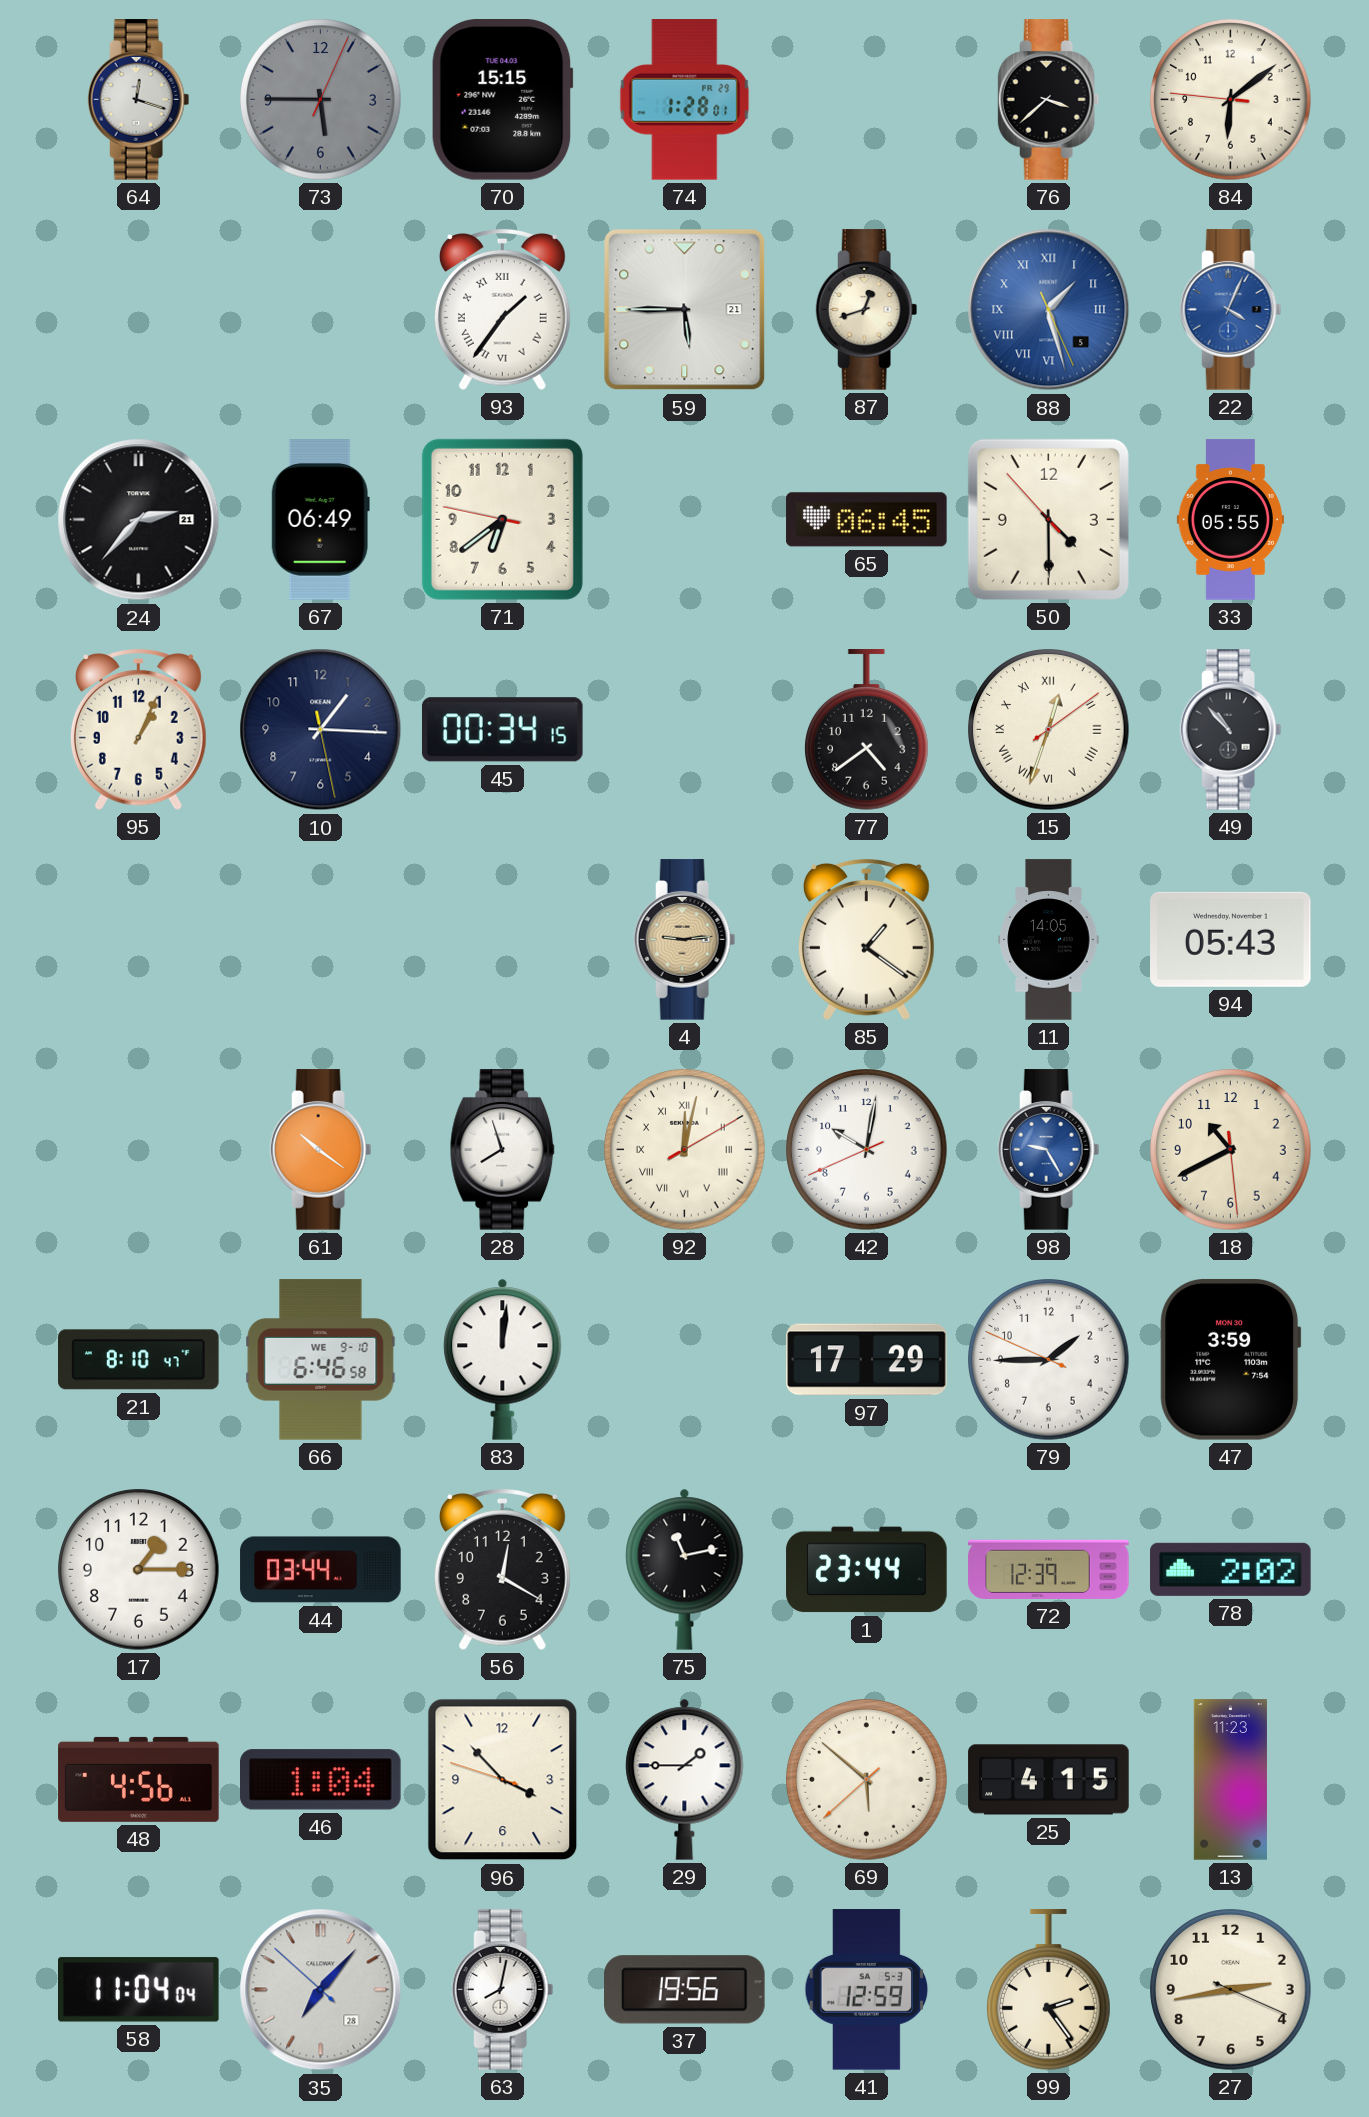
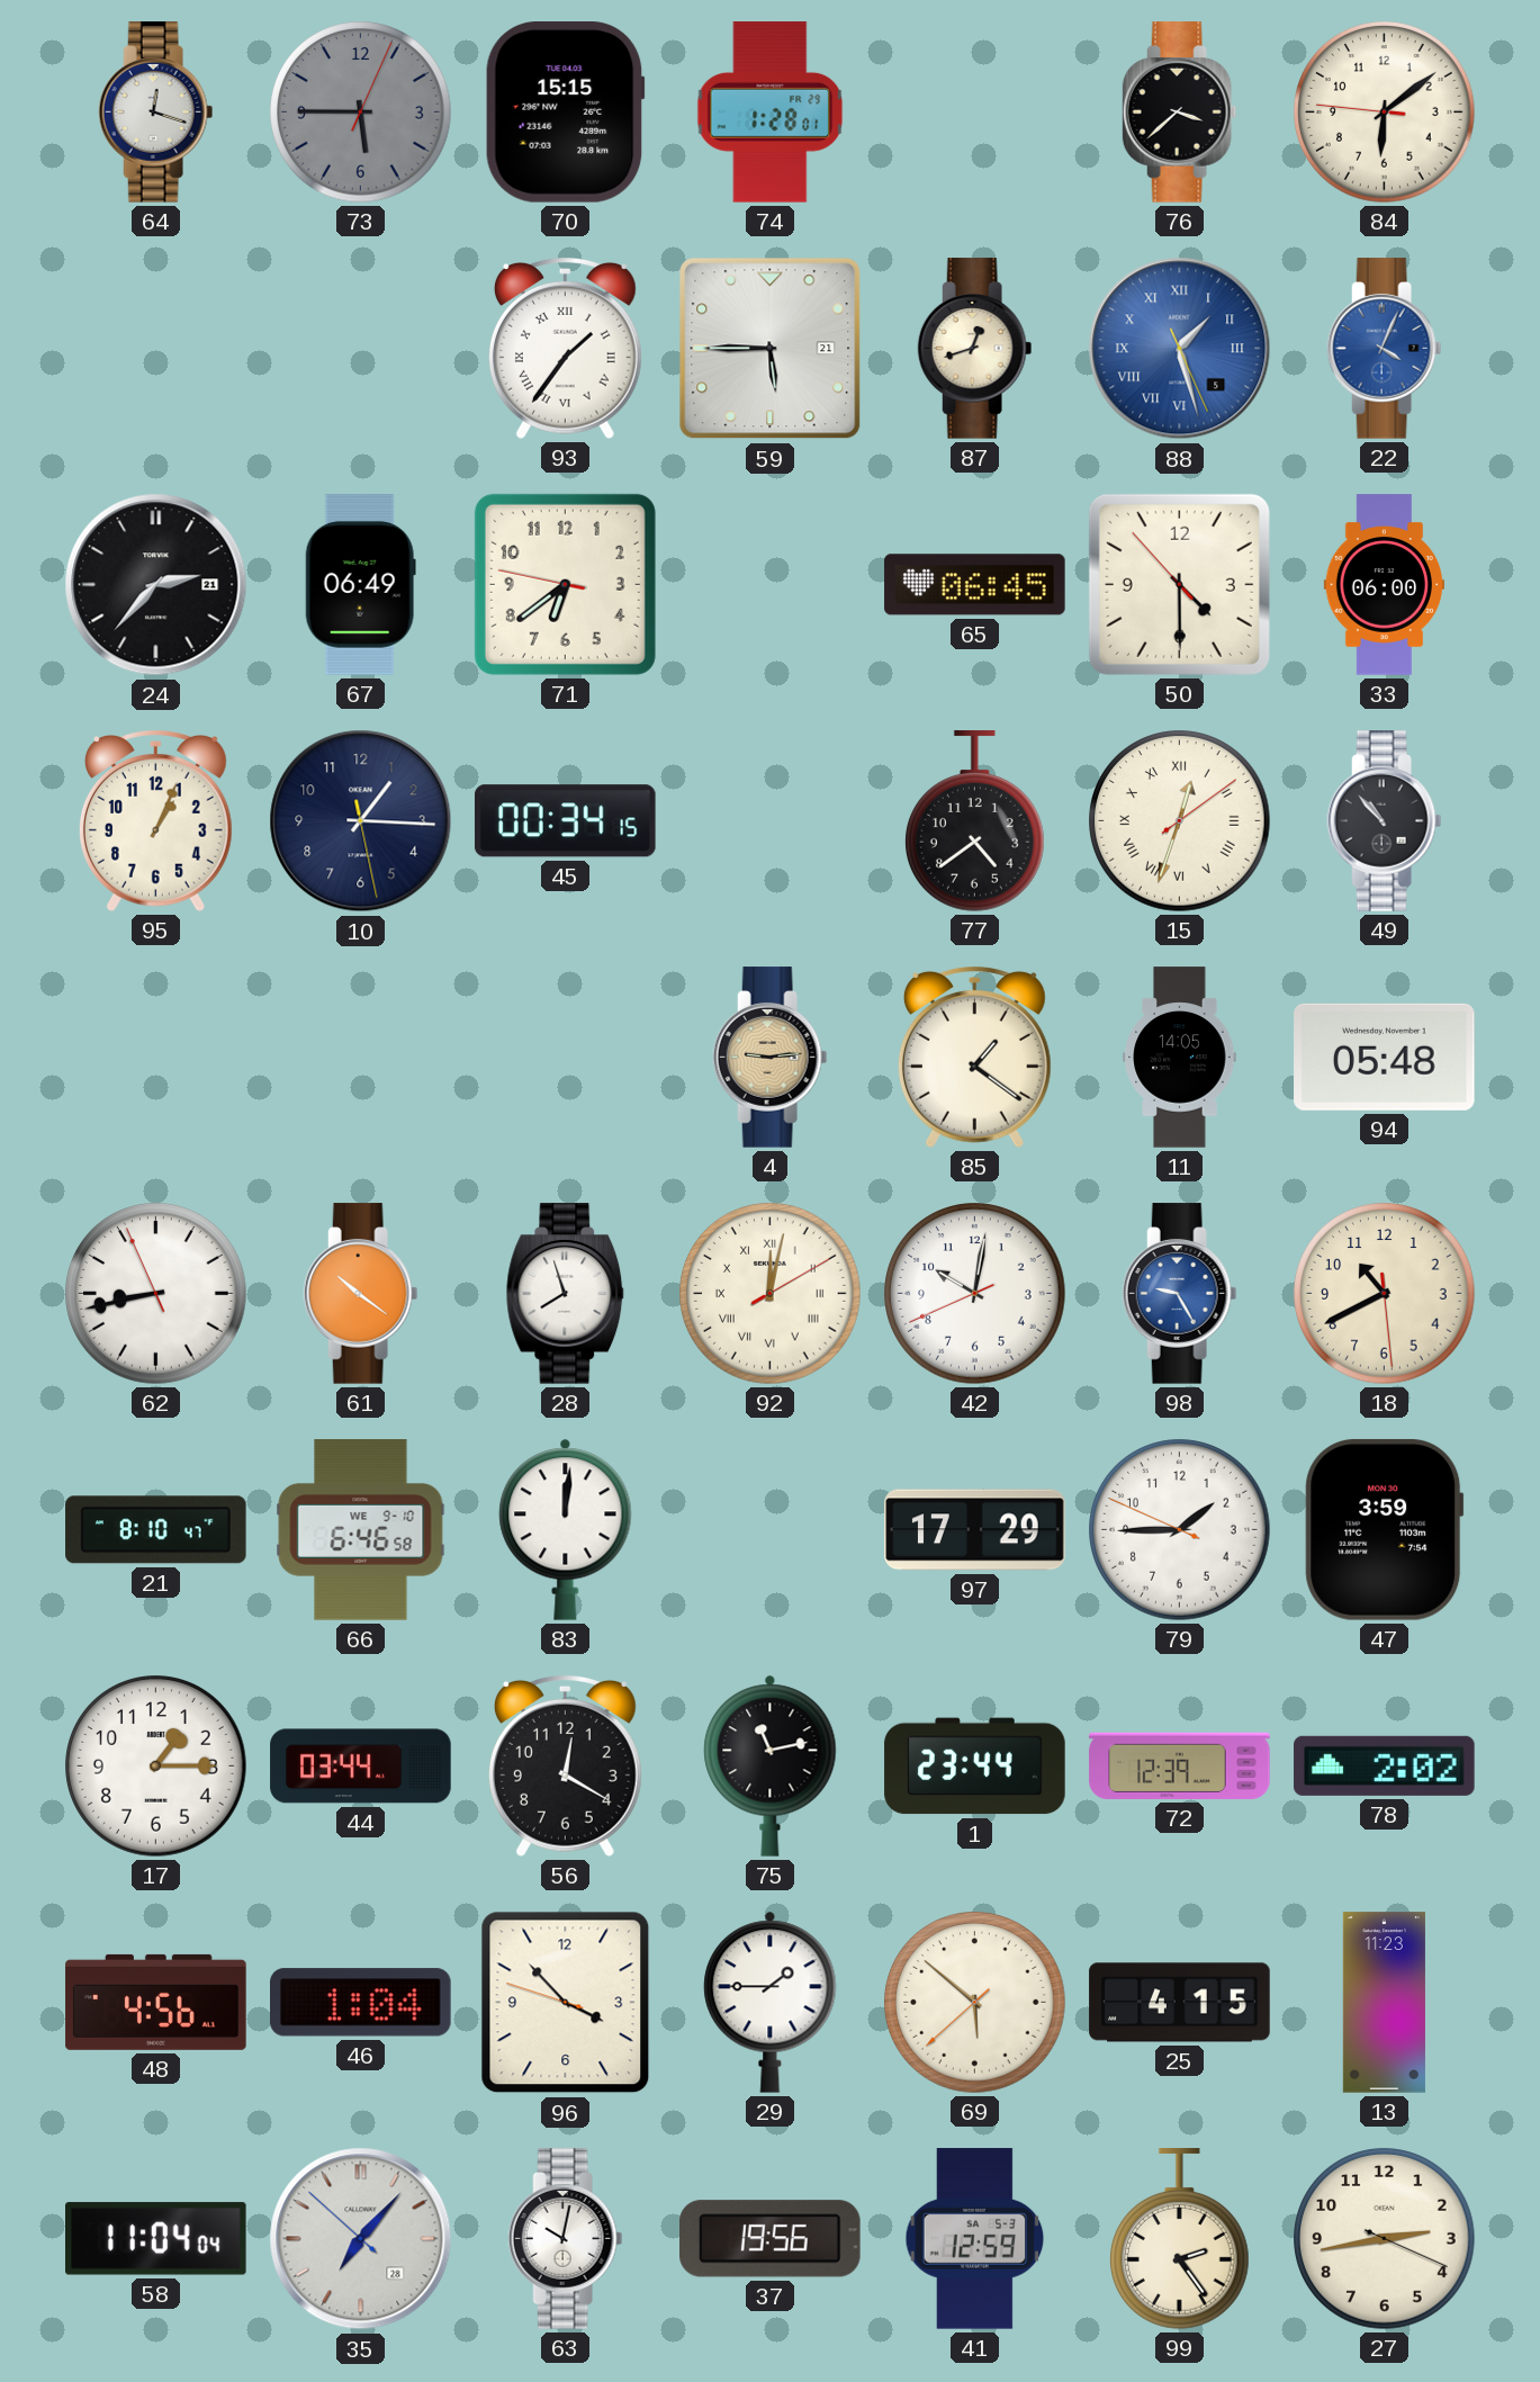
33: 05:55 -> 06:00
94: 05:43 -> 05:48
62: none -> 8:42
63: 8:02 -> 10:02
